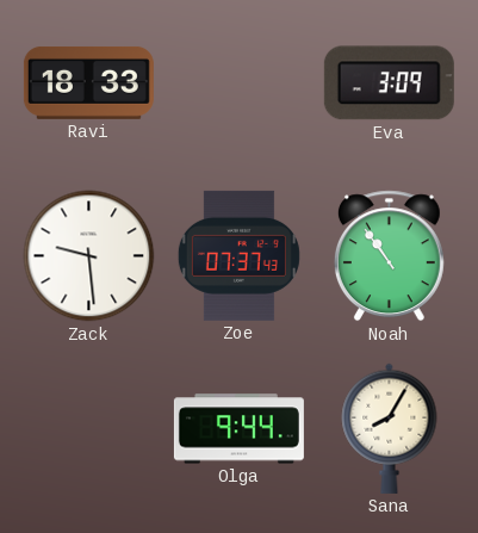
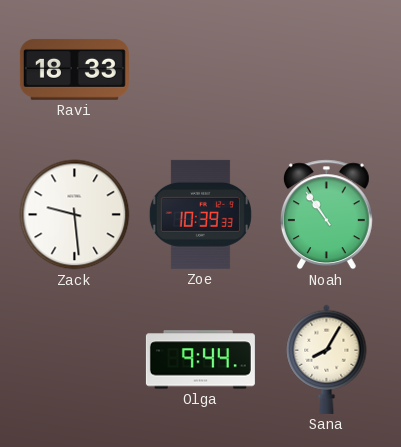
Eva: 3:09 -> none
Zoe: 07:37 -> 10:39
